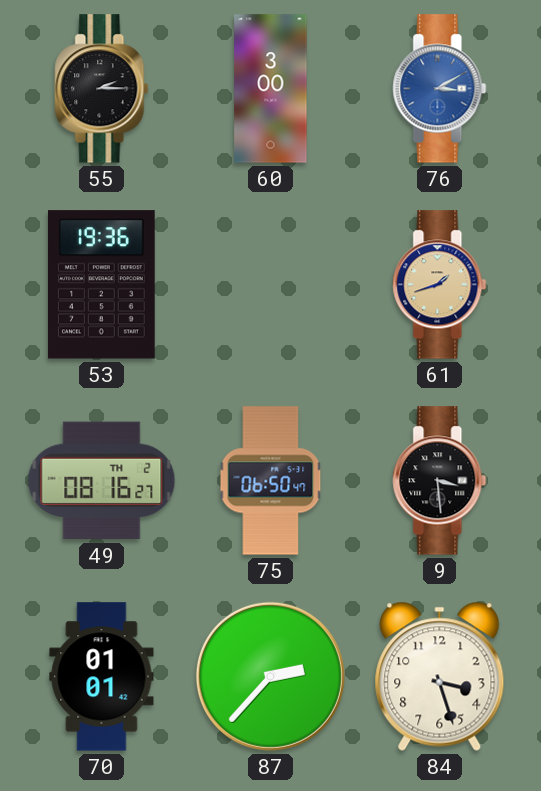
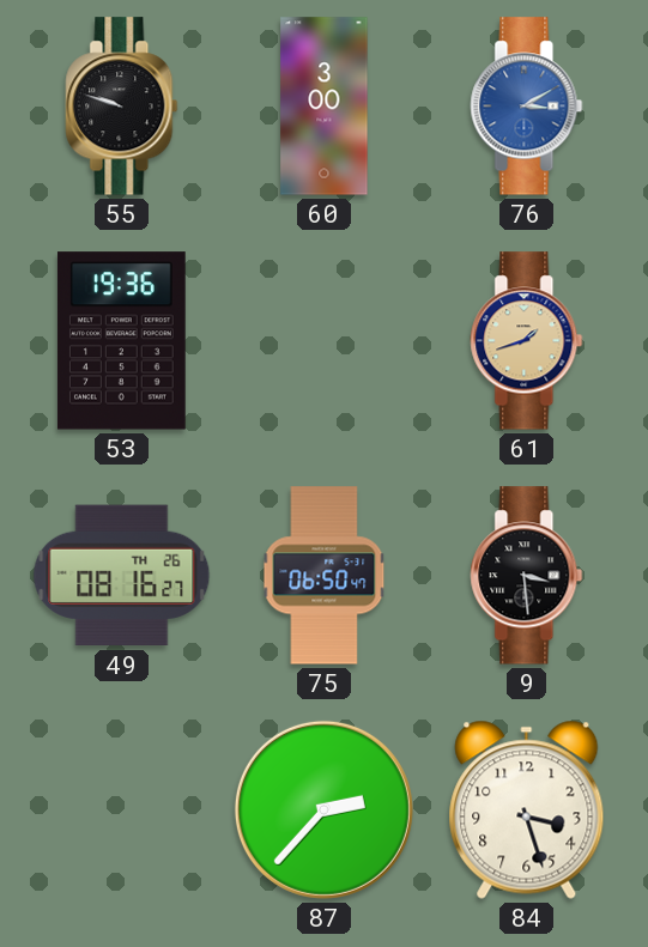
55: 2:15 -> 9:48
49 date: TH 2 -> TH 26
70: 01:01 -> none
